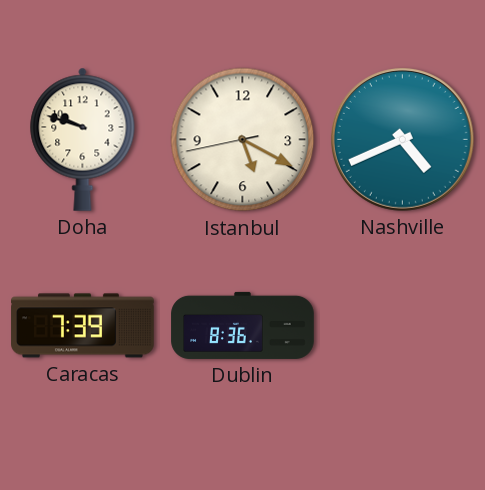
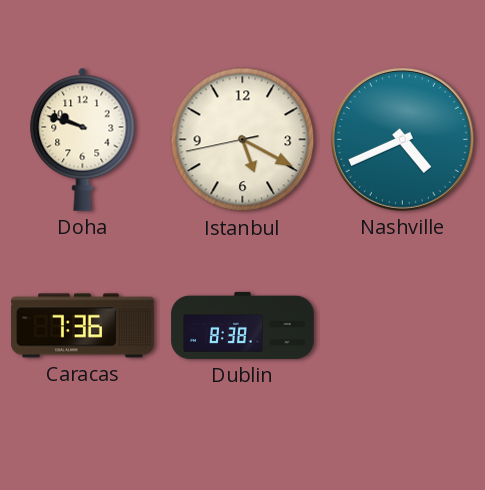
Caracas: 7:39 -> 7:36
Dublin: 8:36 -> 8:38
